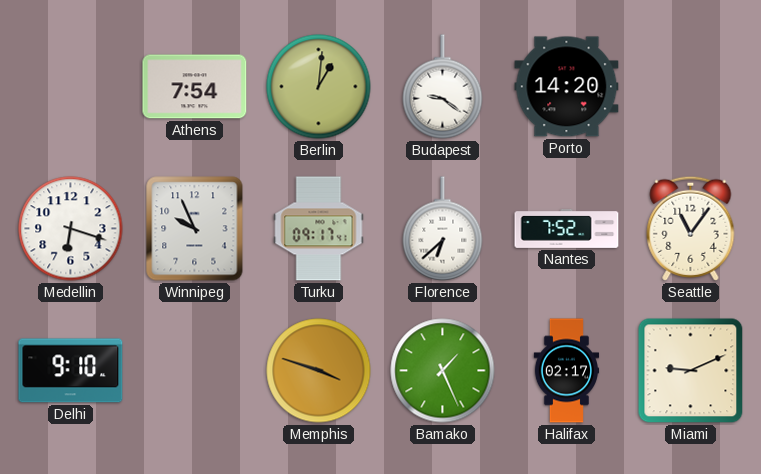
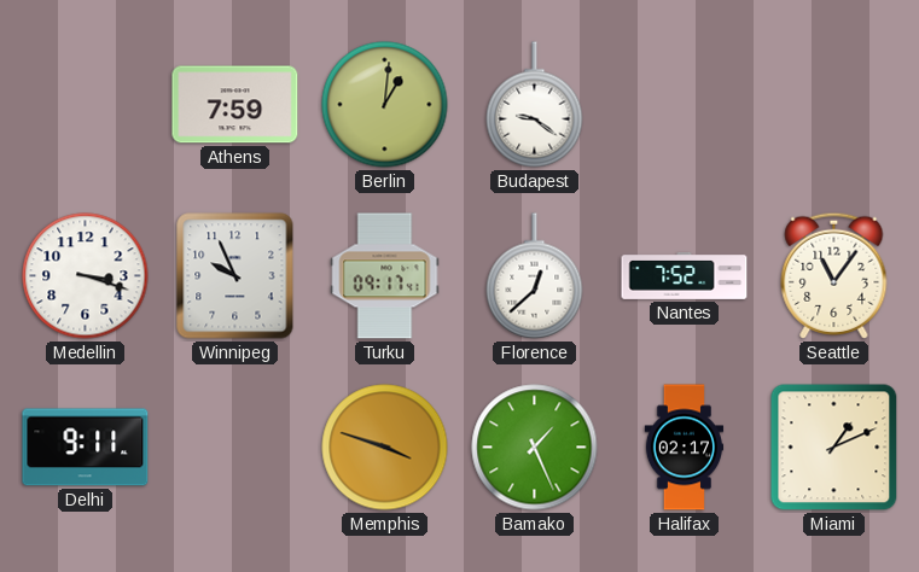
Athens: 7:54 -> 7:59
Porto: 14:20 -> none
Medellin: 6:18 -> 3:18
Florence: 6:38 -> 12:38
Delhi: 9:10 -> 9:11
Miami: 9:11 -> 1:11
